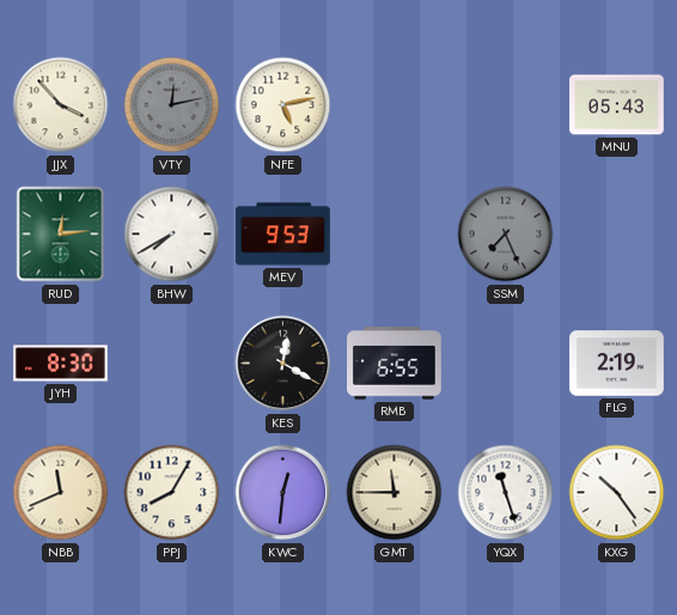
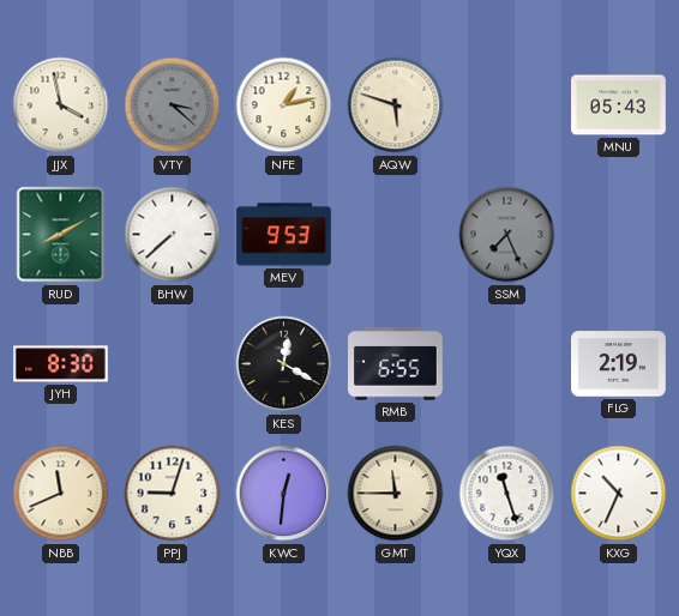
JJX: 3:53 -> 3:58
VTY: 12:13 -> 3:22
NFE: 5:13 -> 1:13
AQW: none -> 5:48
RUD: 12:14 -> 8:10
BHW: 7:40 -> 7:38
PPJ: 8:05 -> 9:03
KXG: 10:24 -> 10:34
